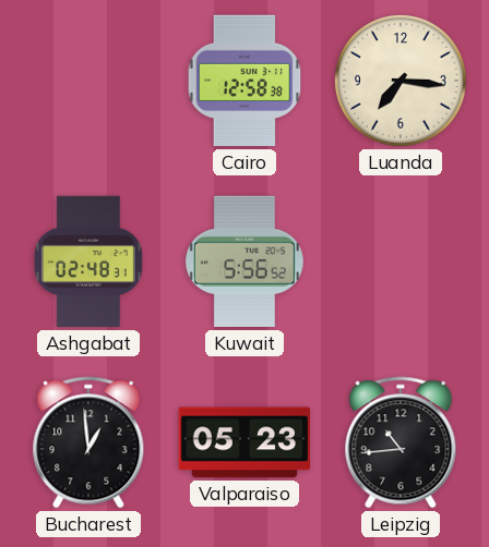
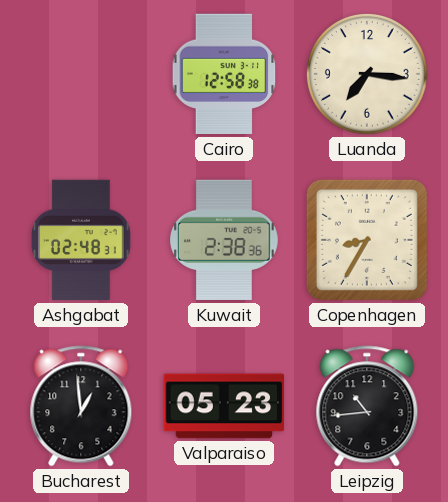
Kuwait: 5:56 -> 2:38
Copenhagen: none -> 8:35
